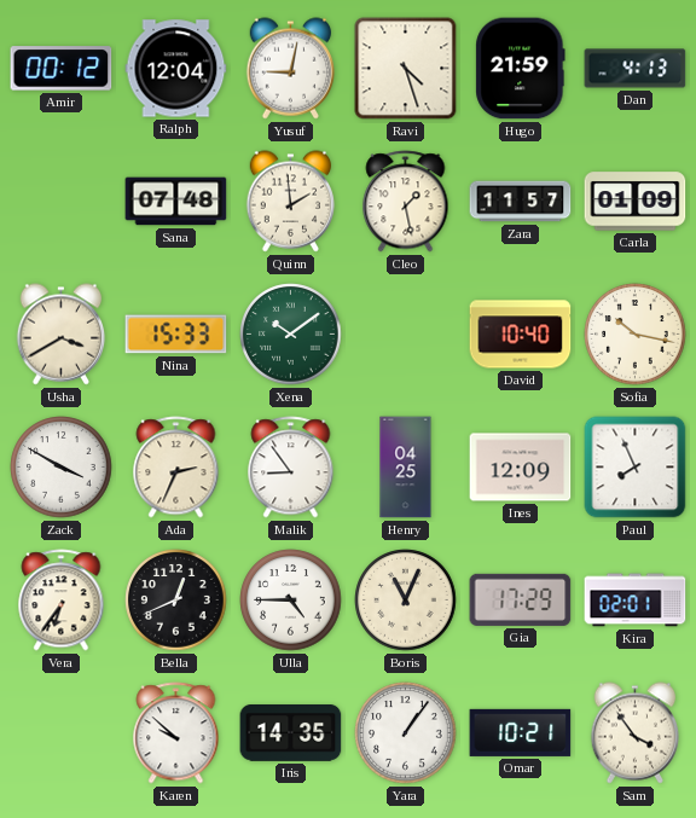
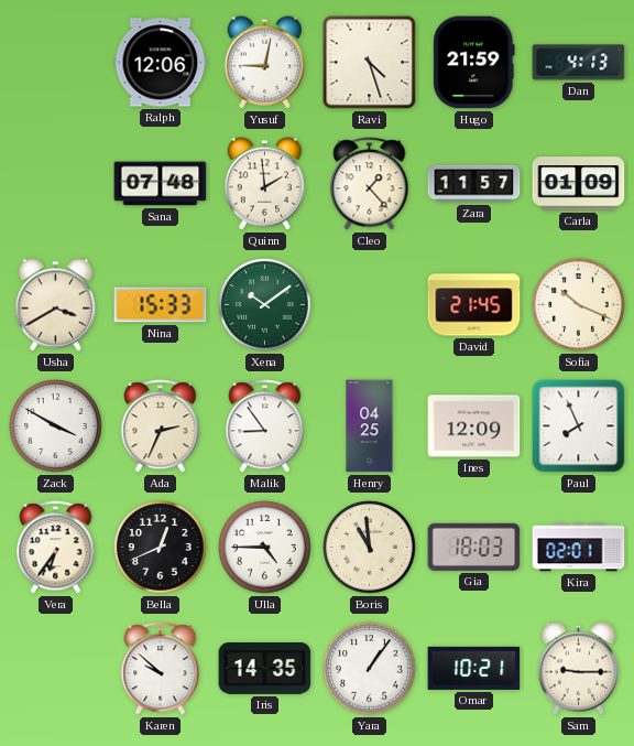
Amir: 00:12 -> none
Ralph: 12:04 -> 12:06
Cleo: 1:28 -> 1:23
David: 10:40 -> 21:45
Sofia: 10:17 -> 10:19
Boris: 11:04 -> 10:59
Gia: 17:29 -> 18:03
Sam: 3:54 -> 9:15
